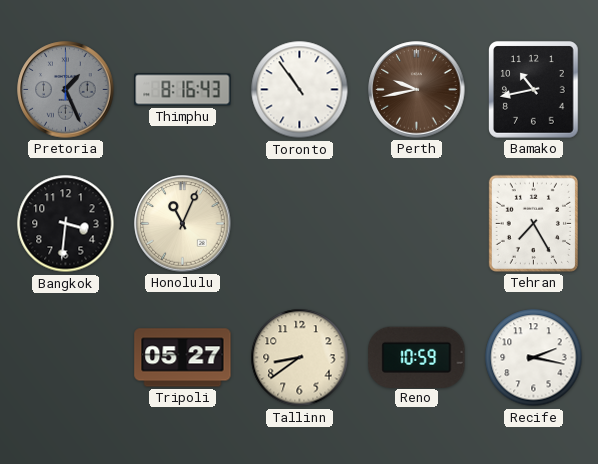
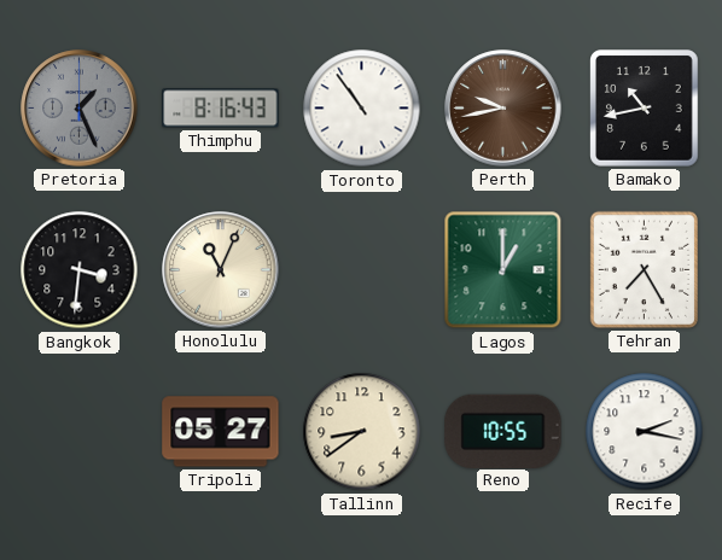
Lagos: none -> 1:00
Reno: 10:59 -> 10:55
